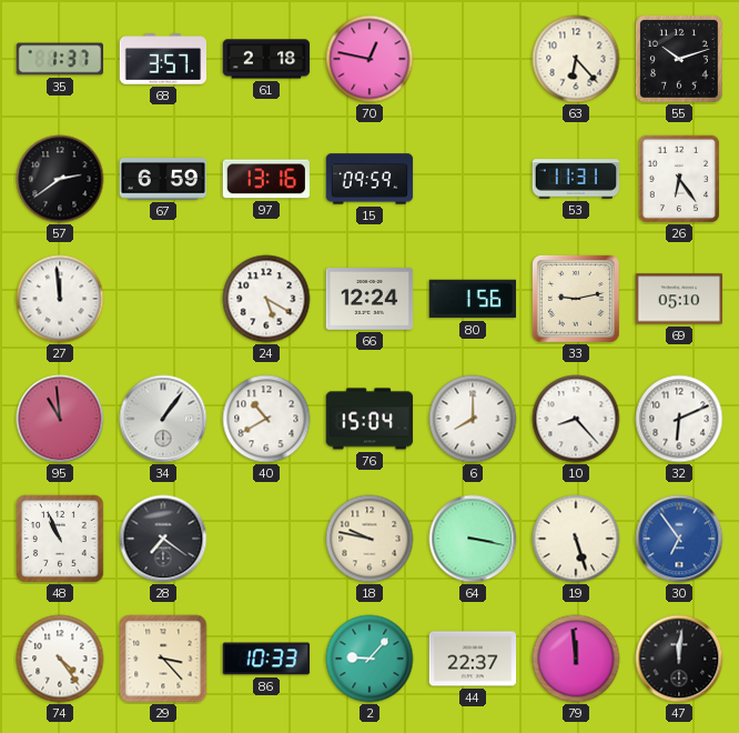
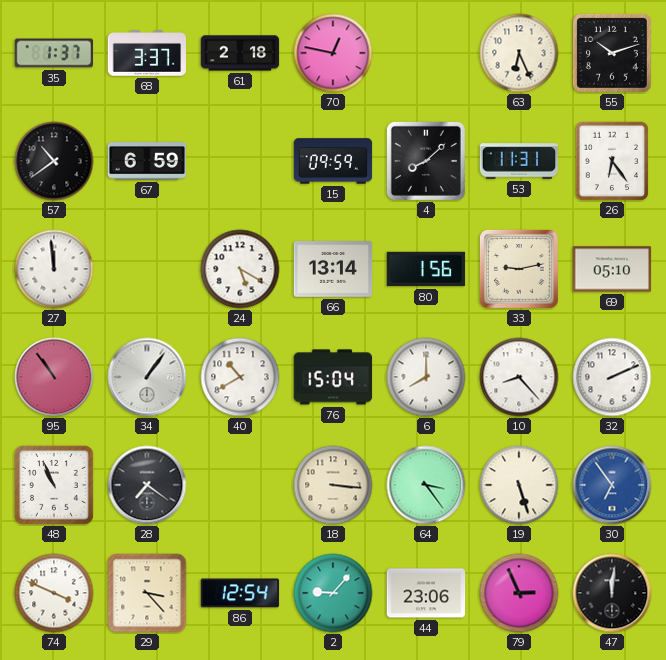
68: 3:57 -> 3:37
63: 6:23 -> 6:26
57: 2:39 -> 10:39
97: 13:16 -> none
4: none -> 8:08
66: 12:24 -> 13:14
95: 10:59 -> 10:54
32: 6:11 -> 2:11
18: 9:47 -> 3:16
64: 3:17 -> 3:24
74: 4:24 -> 3:49
86: 10:33 -> 12:54
44: 22:37 -> 23:06
79: 11:59 -> 2:56
